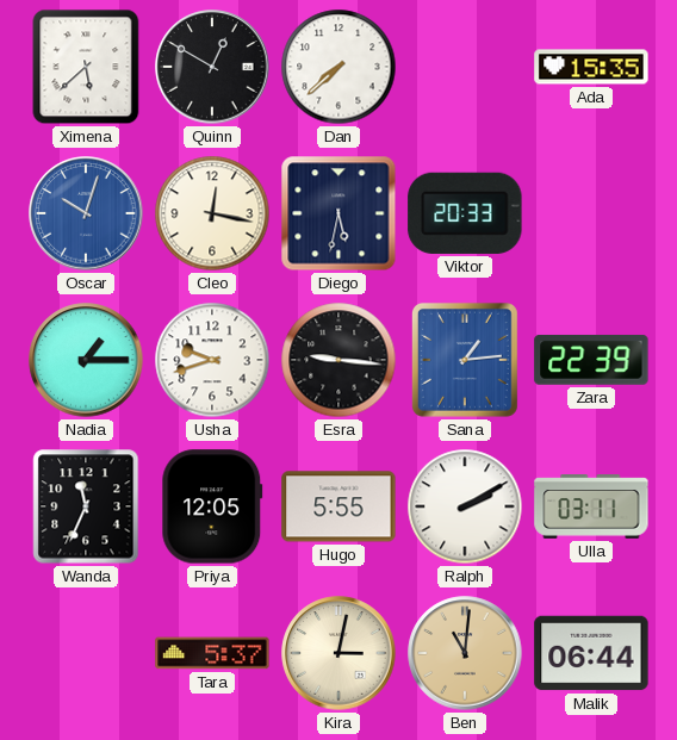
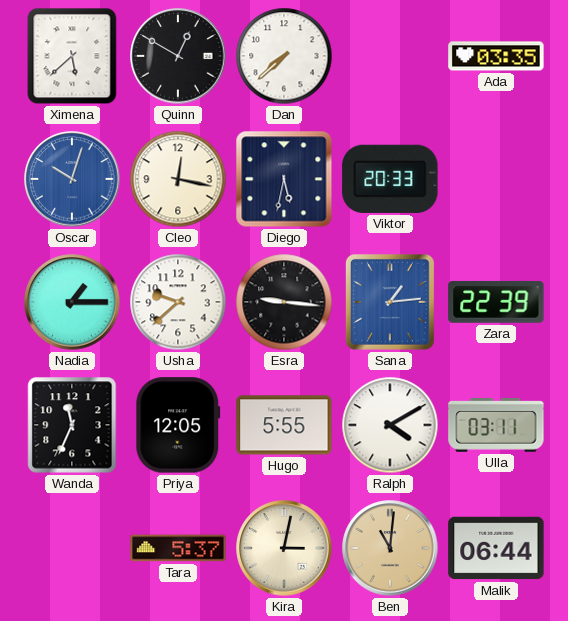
Ada: 15:35 -> 03:35
Usha: 9:42 -> 9:38
Ralph: 2:10 -> 4:10
